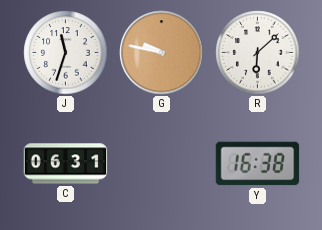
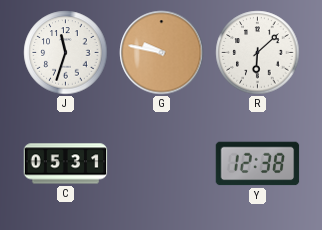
C: 06:31 -> 05:31
Y: 16:38 -> 12:38
